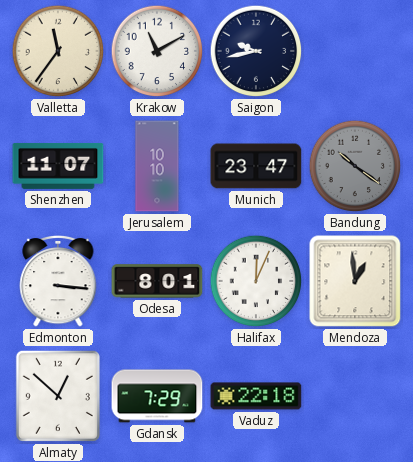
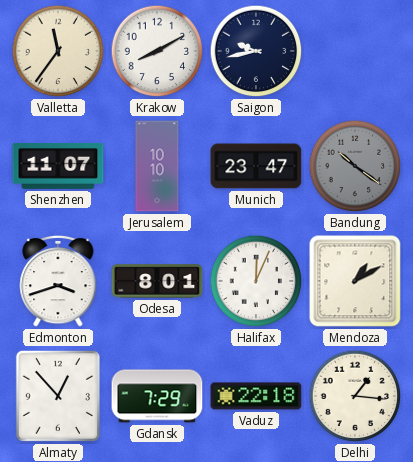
Krakow: 11:10 -> 8:10
Edmonton: 3:16 -> 3:42
Mendoza: 12:59 -> 1:10
Almaty: 12:52 -> 12:53
Delhi: none -> 1:16
